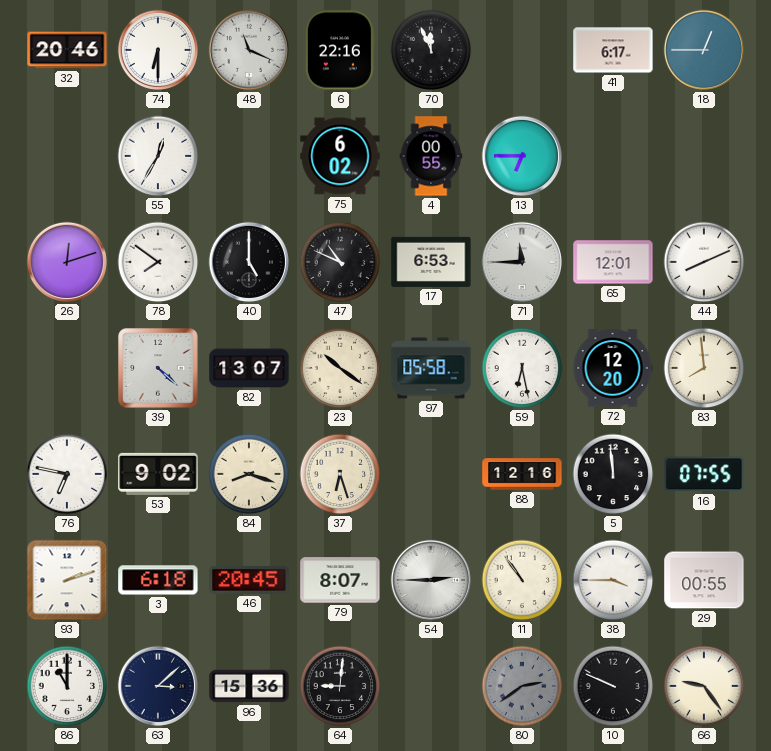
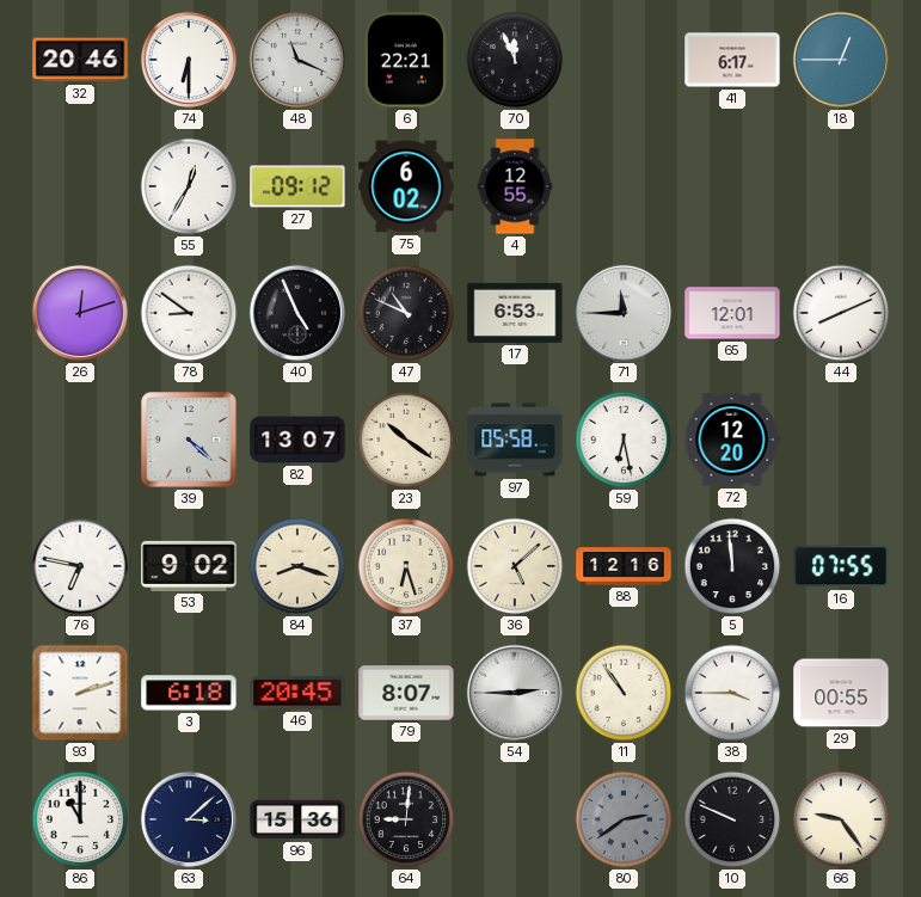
6: 22:16 -> 22:21
27: none -> 09:12
4: 00:55 -> 12:55
13: 6:45 -> none
78: 7:51 -> 8:51
40: 5:00 -> 4:56
83: 7:59 -> none
36: none -> 5:08
